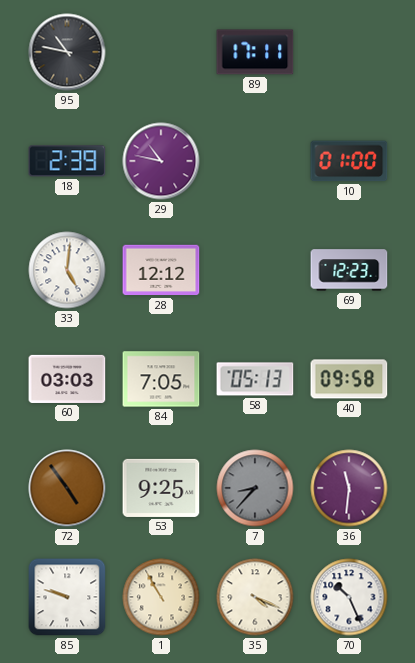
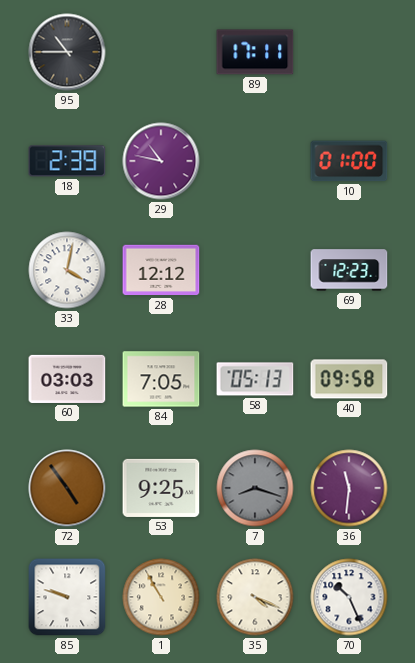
95: 10:47 -> 10:45
33: 5:01 -> 4:02
7: 8:37 -> 8:18
